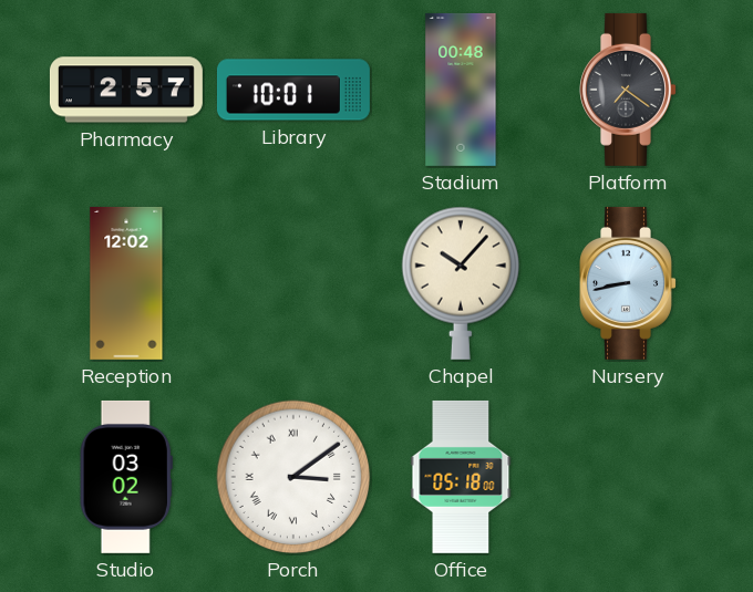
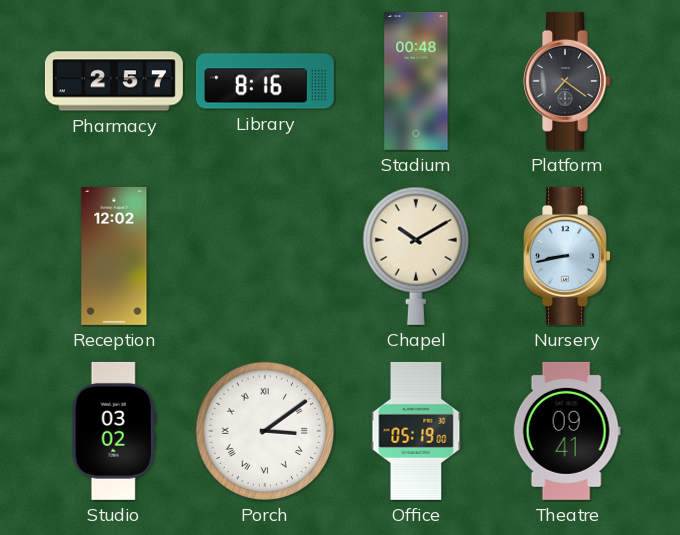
Library: 10:01 -> 8:16
Chapel: 10:07 -> 10:10
Office: 05:18 -> 05:19
Theatre: none -> 09:41
